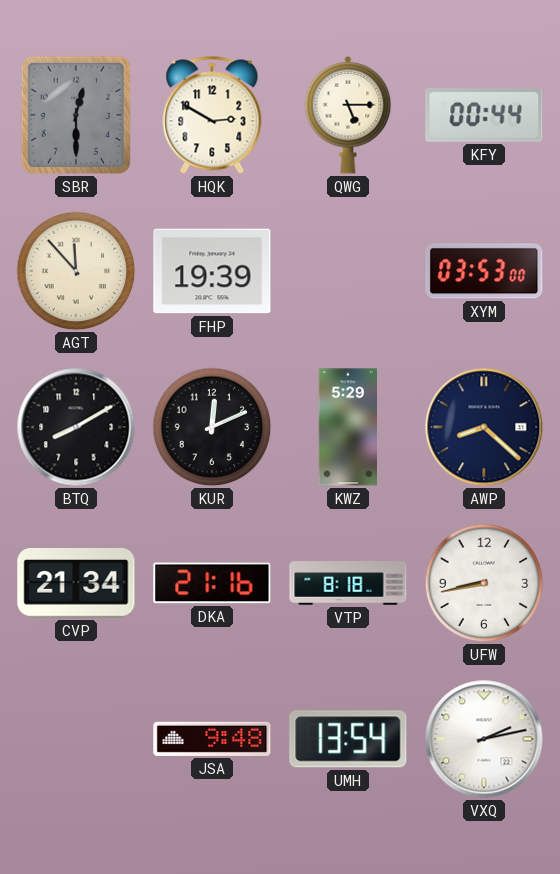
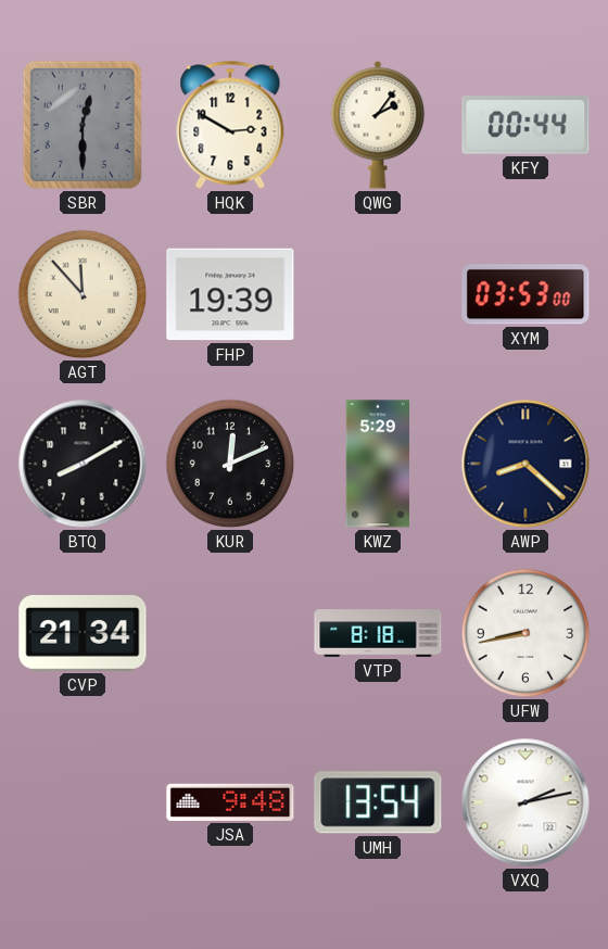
QWG: 5:15 -> 2:06
DKA: 21:16 -> none
